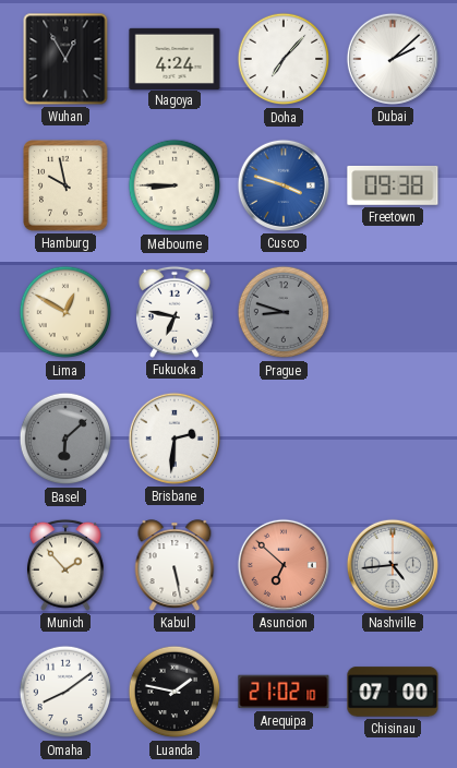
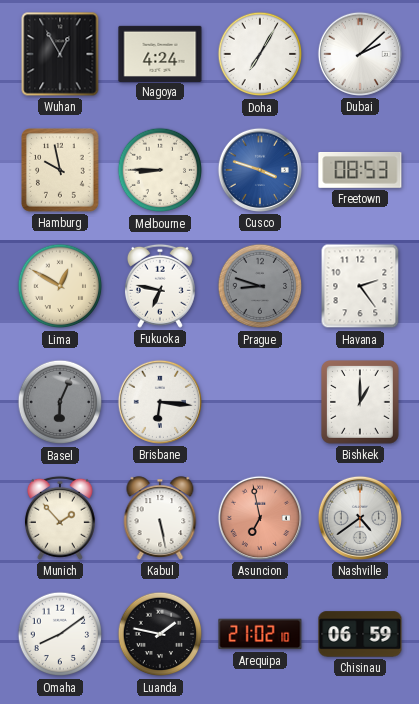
Doha: 7:07 -> 7:05
Freetown: 09:38 -> 08:53
Havana: none -> 2:24
Basel: 6:08 -> 6:04
Brisbane: 2:31 -> 6:16
Bishkek: none -> 1:00
Asuncion: 6:52 -> 6:58
Nashville: 4:44 -> 4:39
Chisinau: 07:00 -> 06:59
